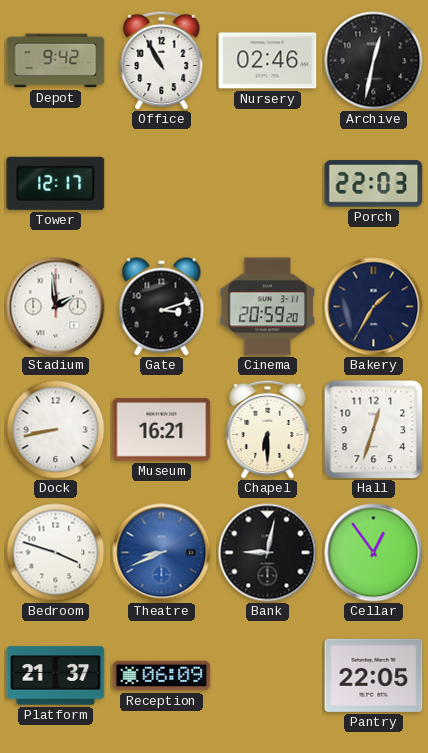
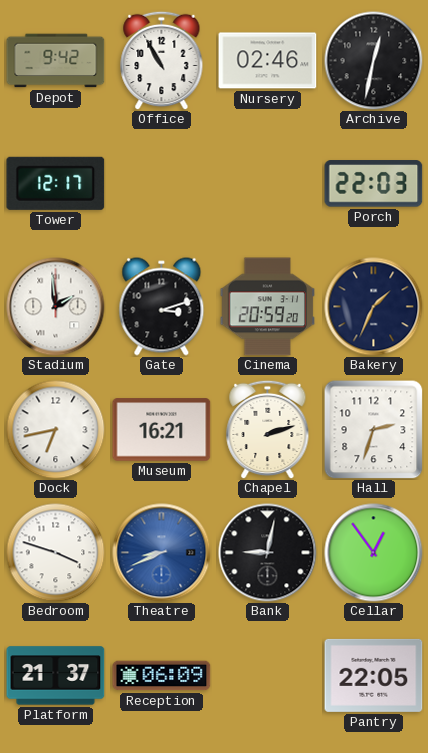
Bakery: 1:35 -> 1:34
Dock: 8:43 -> 6:43
Chapel: 6:30 -> 2:12
Hall: 12:33 -> 2:33
